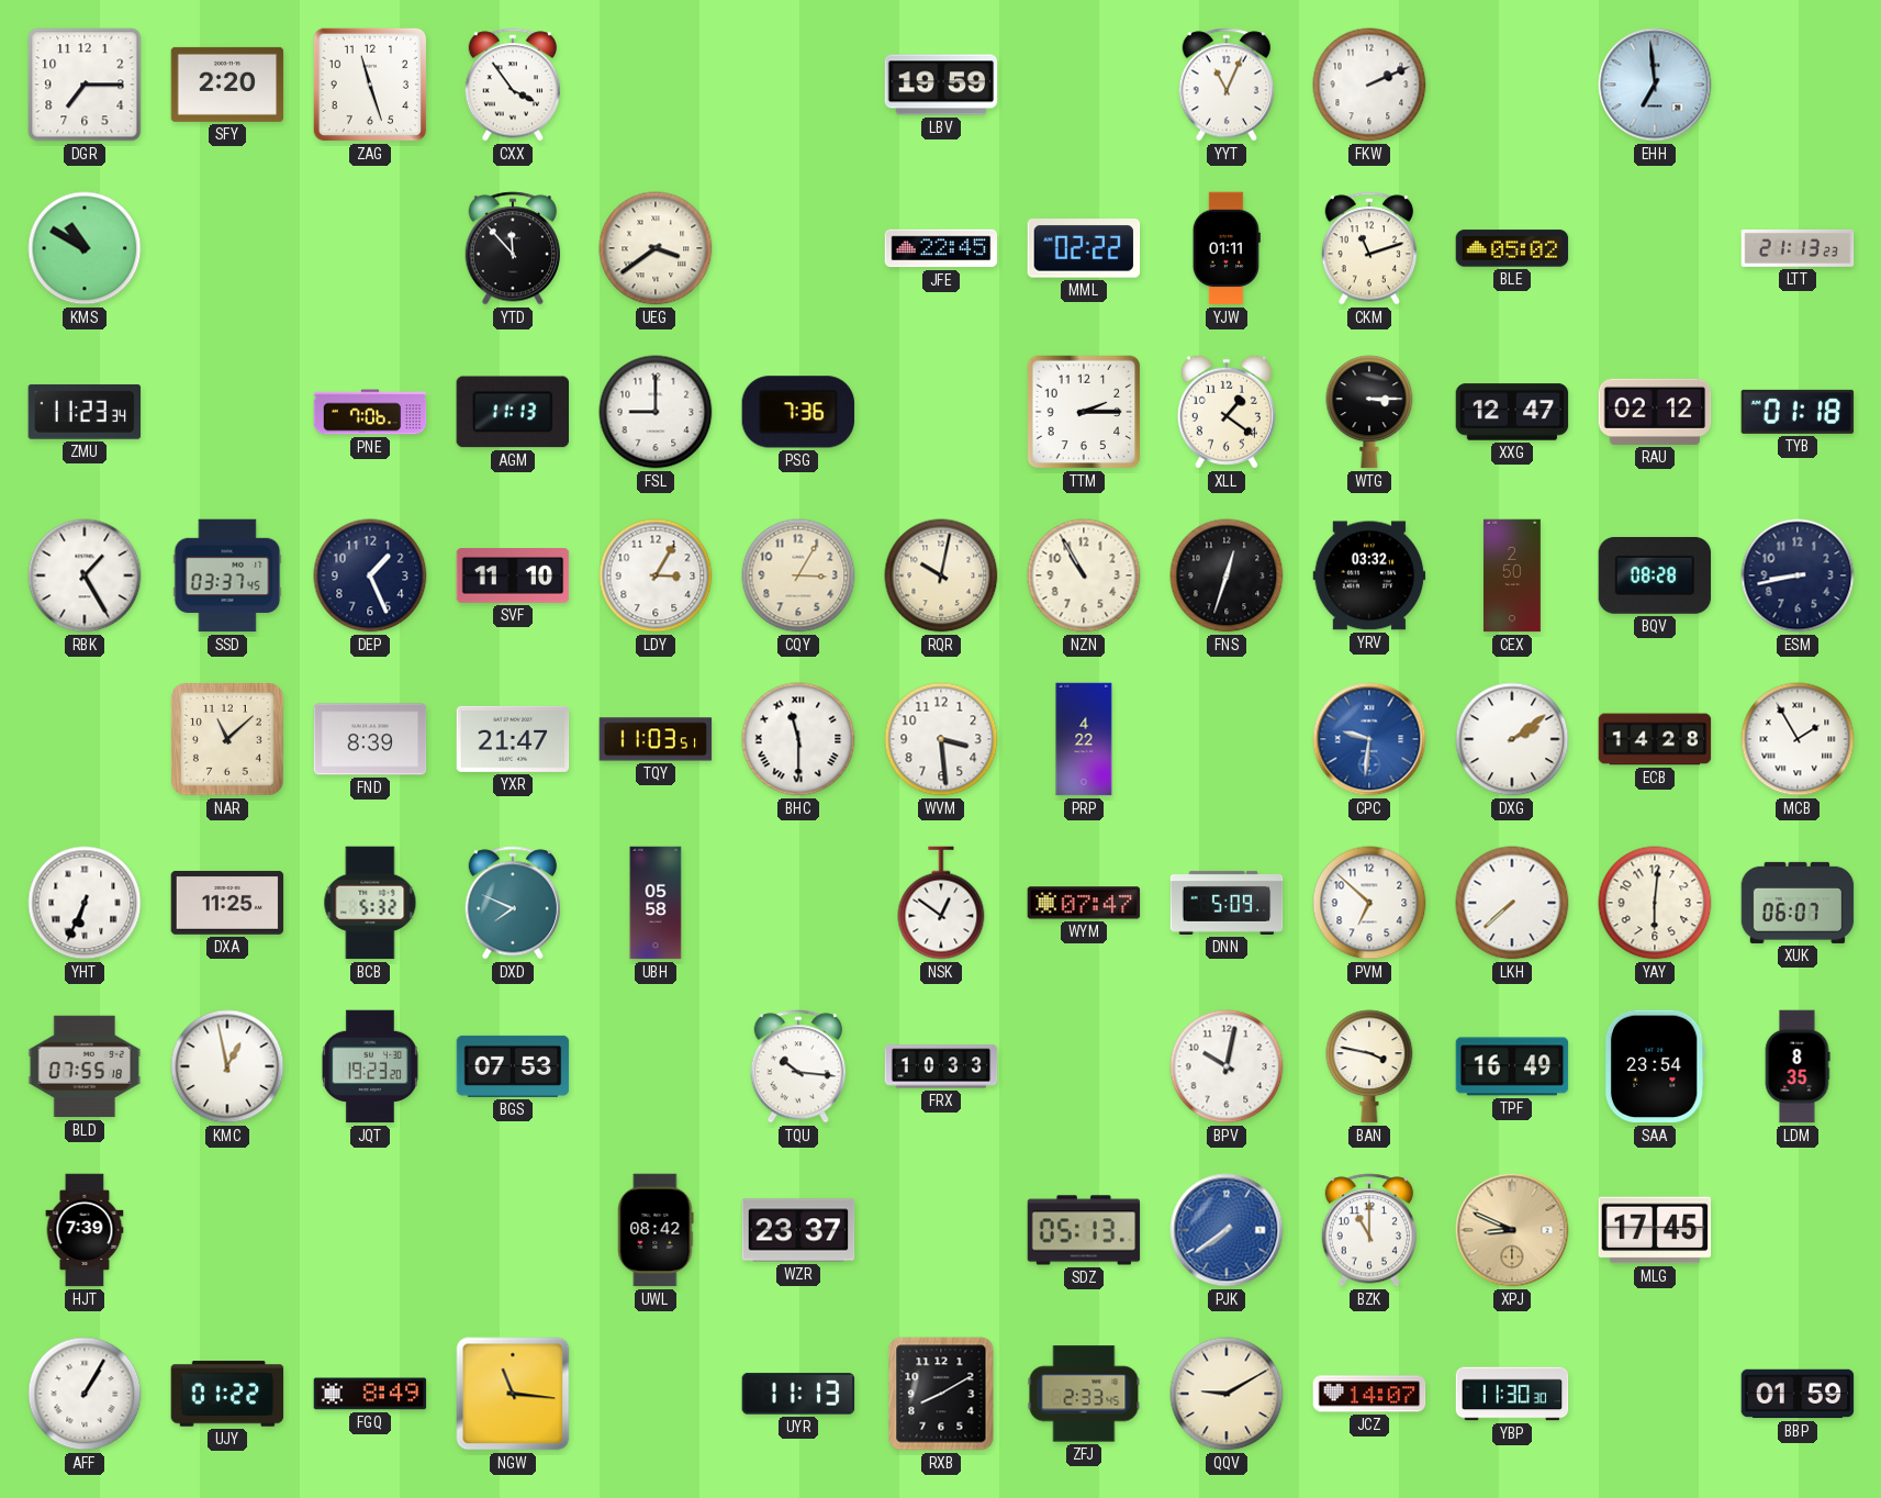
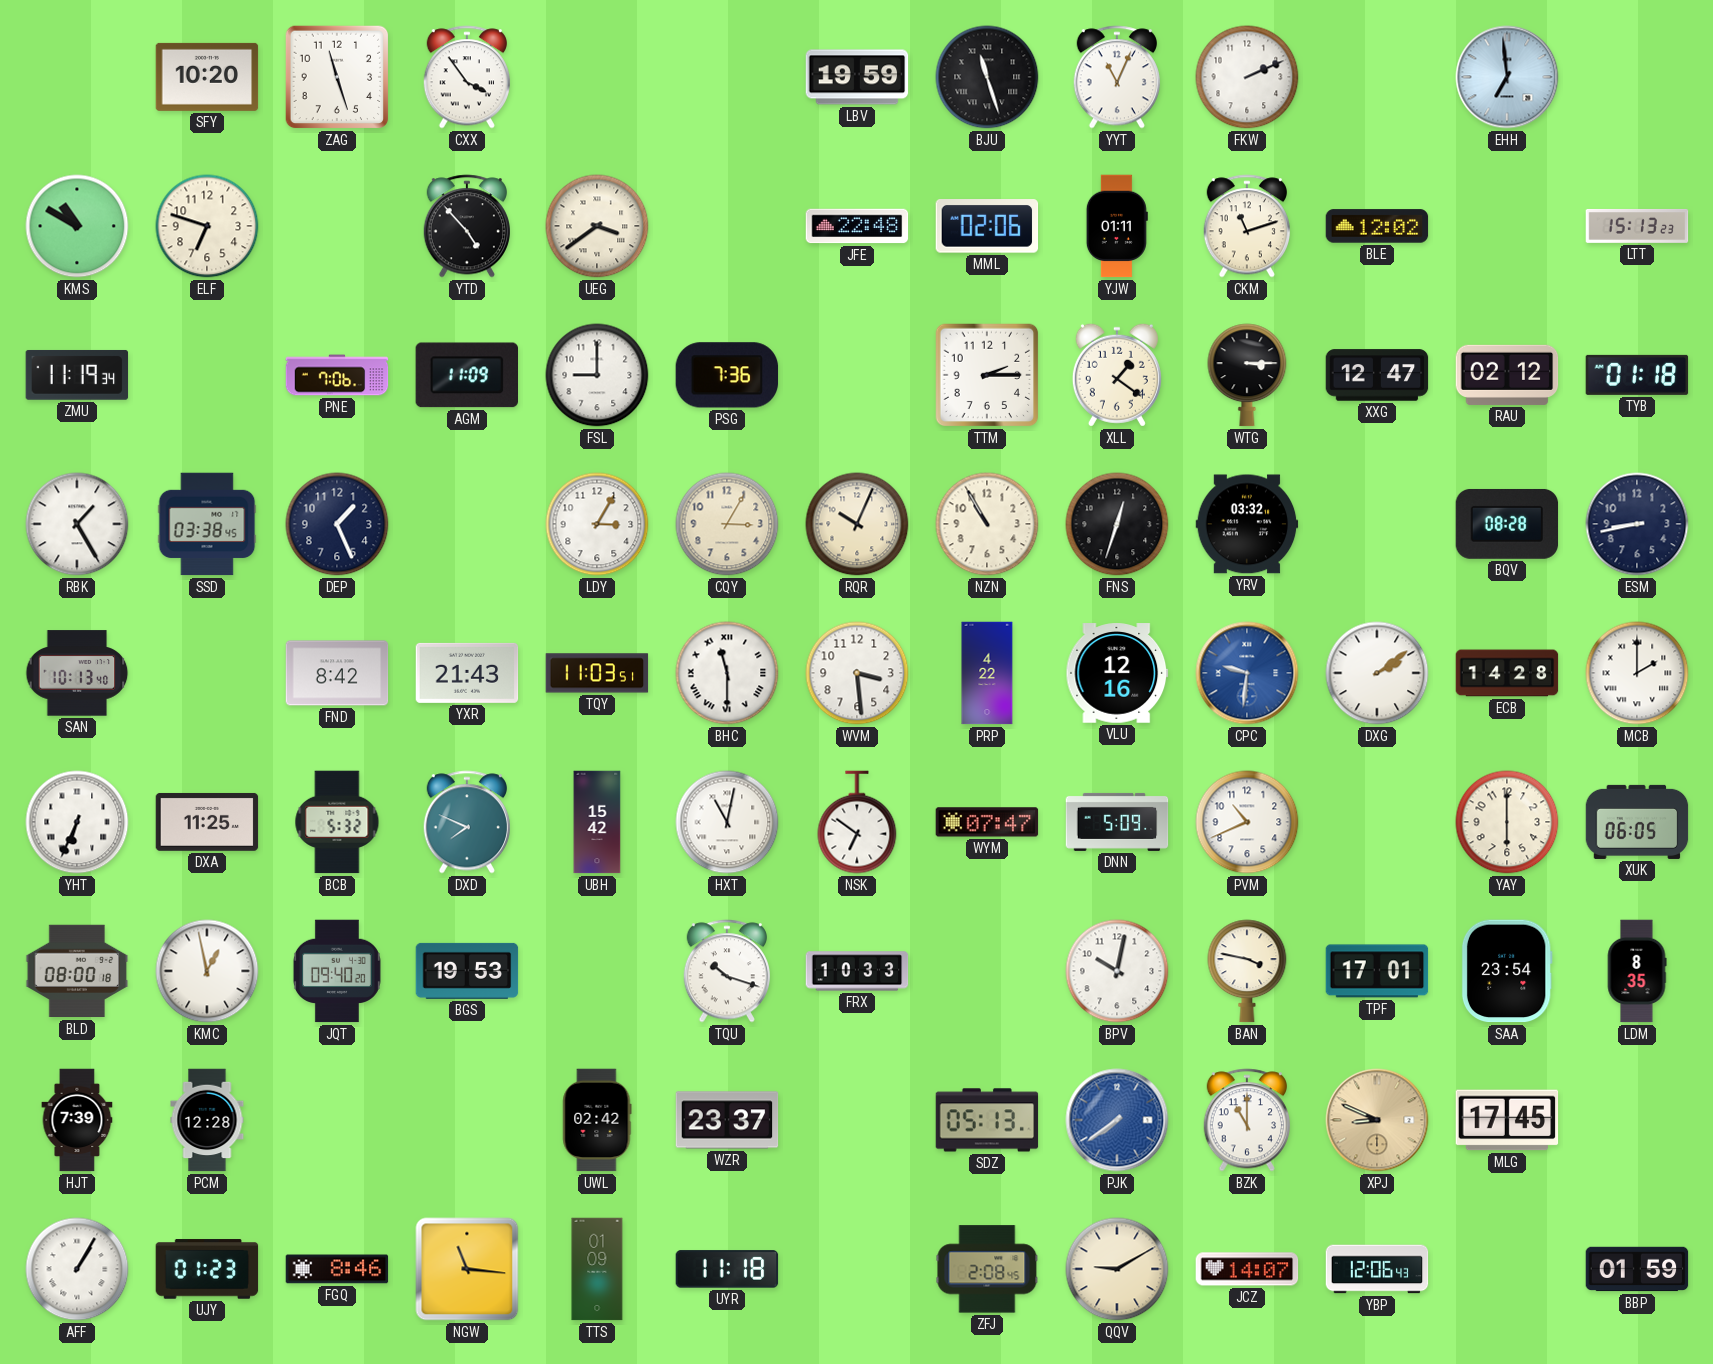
DGR: 7:15 -> none
SFY: 2:20 -> 10:20
BJU: none -> 11:27
ELF: none -> 6:48
YTD: 11:53 -> 4:53
JFE: 22:45 -> 22:48
MML: 02:22 -> 02:06
BLE: 05:02 -> 12:02
LTT: 21:13 -> 15:13
ZMU: 11:23 -> 11:19
AGM: 11:13 -> 11:09
SSD: 03:37 -> 03:38
SVF: 11:10 -> none
RQR: 10:02 -> 10:04
CEX: 2:50 -> none
SAN: none -> 10:13
NAR: 11:08 -> none
FND: 8:39 -> 8:42
YXR: 21:47 -> 21:43
VLU: none -> 12:16
MCB: 1:55 -> 2:00
UBH: 05:58 -> 15:42
HXT: none -> 11:02
NSK: 12:51 -> 6:51
PVM: 6:52 -> 10:41
LKH: 7:38 -> none
YAY: 6:01 -> 6:00
XUK: 06:07 -> 06:05
BLD: 07:55 -> 08:00
JQT: 19:23 -> 09:40
BGS: 07:53 -> 19:53
TQU: 10:16 -> 10:18
TPF: 16:49 -> 17:01
PCM: none -> 12:28
UWL: 08:42 -> 02:42
UJY: 01:22 -> 01:23
FGQ: 8:49 -> 8:46
TTS: none -> 01:09
UYR: 11:13 -> 11:18
RXB: 8:10 -> none
ZFJ: 2:33 -> 2:08
YBP: 11:30 -> 12:06
